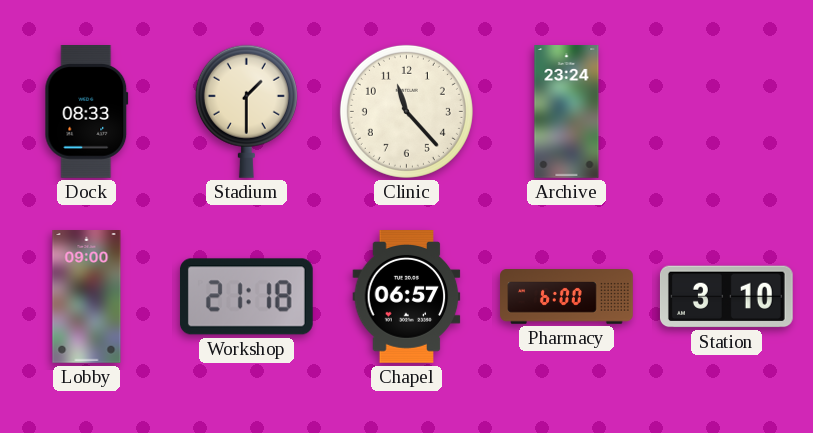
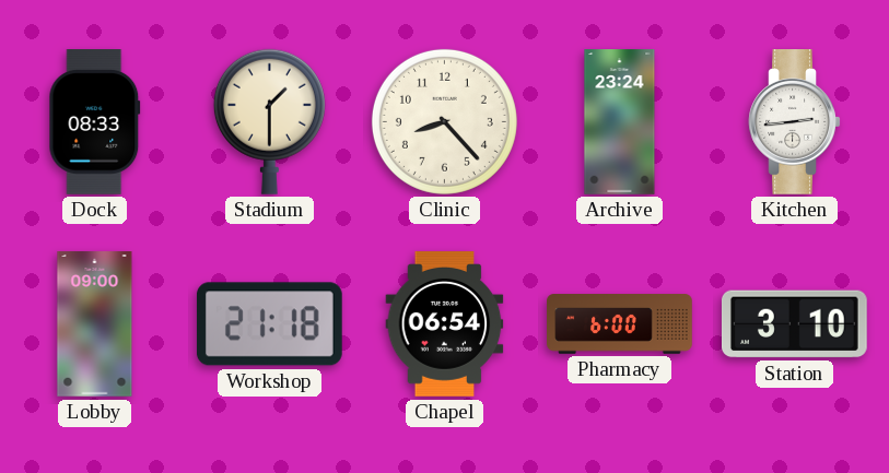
Clinic: 11:23 -> 8:23
Kitchen: none -> 2:44
Chapel: 06:57 -> 06:54
